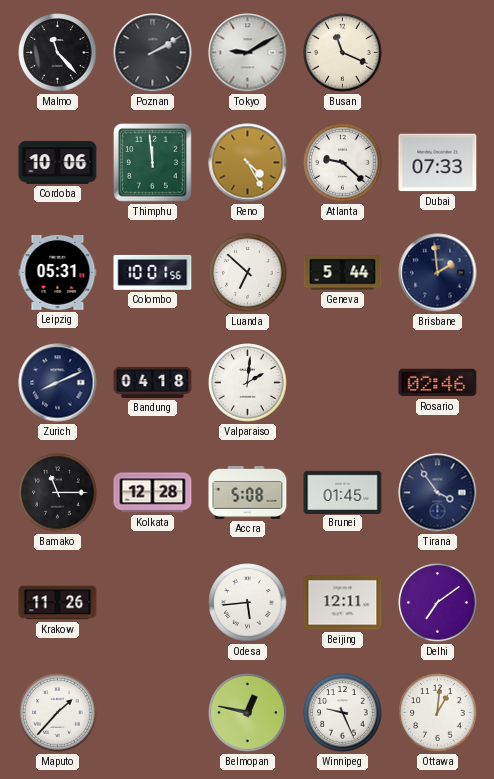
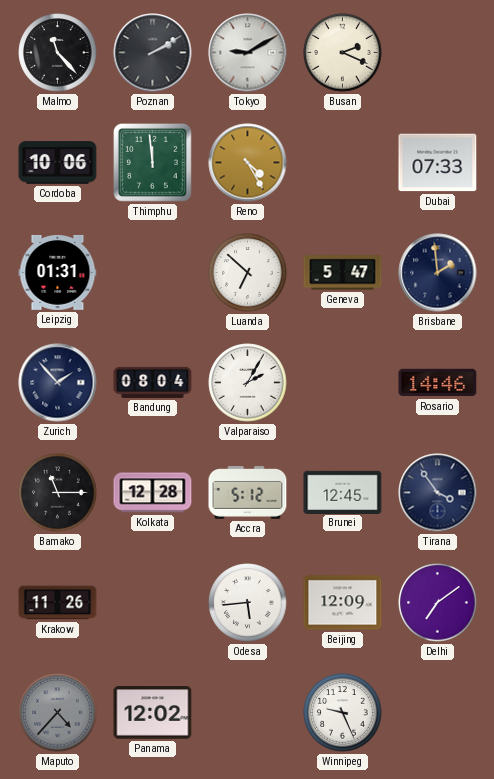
Busan: 11:19 -> 2:19
Atlanta: 9:22 -> none
Leipzig: 05:31 -> 01:31
Colombo: 10:01 -> none
Geneva: 5:44 -> 5:47
Zurich: 8:11 -> 1:53
Bandung: 04:18 -> 08:04
Valparaiso: 2:01 -> 2:05
Rosario: 02:46 -> 14:46
Accra: 5:08 -> 5:12
Brunei: 01:45 -> 12:45
Beijing: 12:11 -> 12:09
Maputo: 1:37 -> 4:37
Maputo dial: white -> grey
Panama: none -> 12:02
Belmopan: 12:47 -> none
Ottawa: 1:01 -> none
